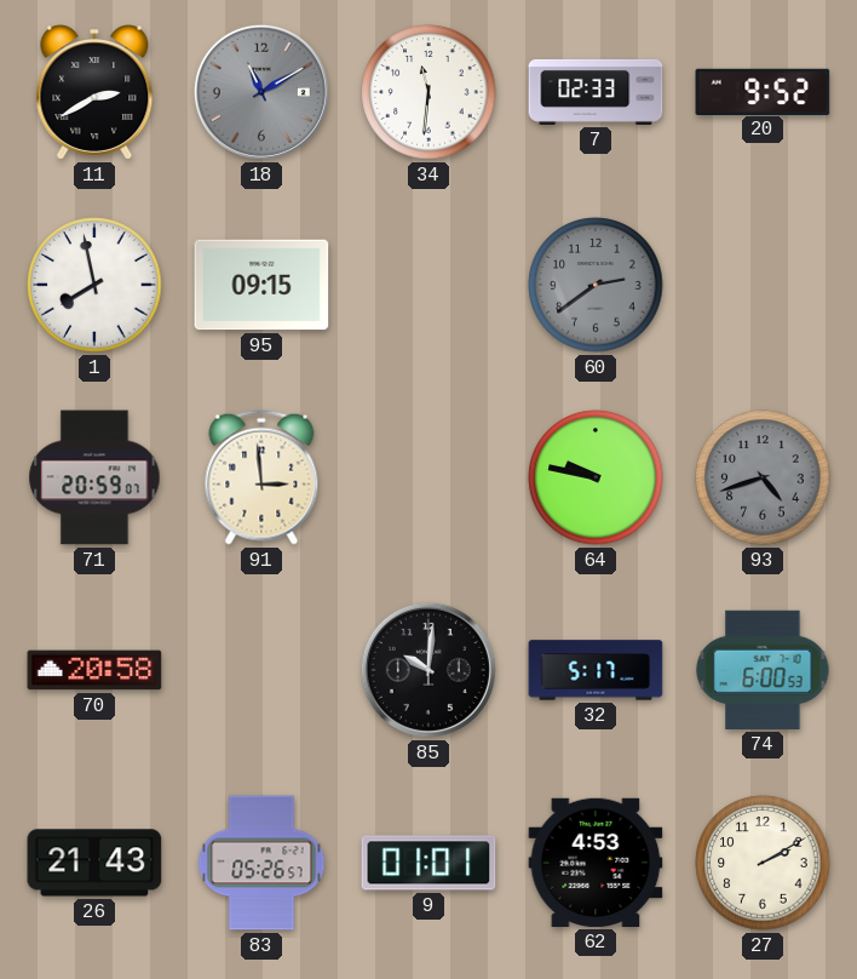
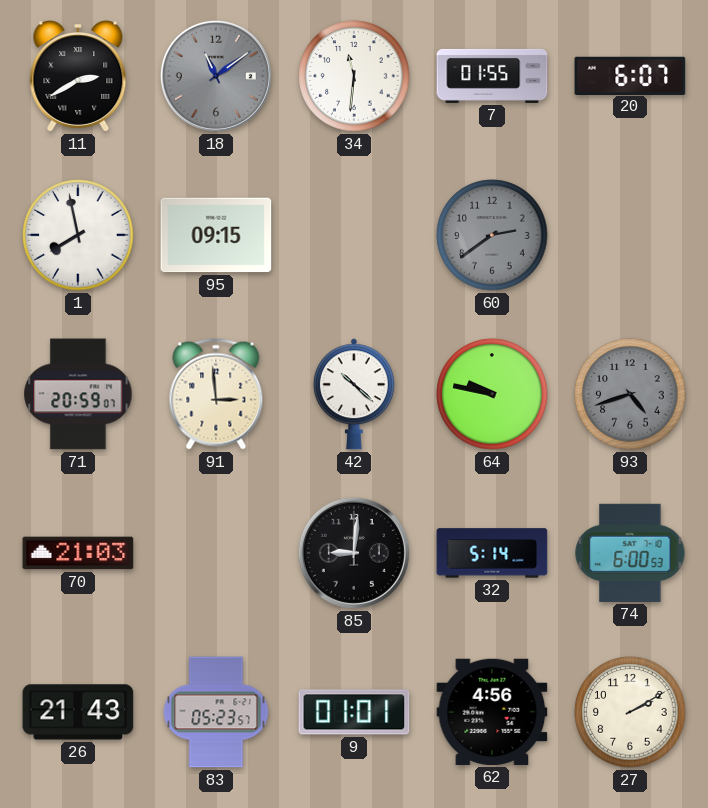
18: 11:10 -> 11:09
7: 02:33 -> 01:55
20: 9:52 -> 6:07
42: none -> 10:22
70: 20:58 -> 21:03
85: 10:01 -> 9:01
32: 5:17 -> 5:14
83: 05:26 -> 05:23
62: 4:53 -> 4:56
